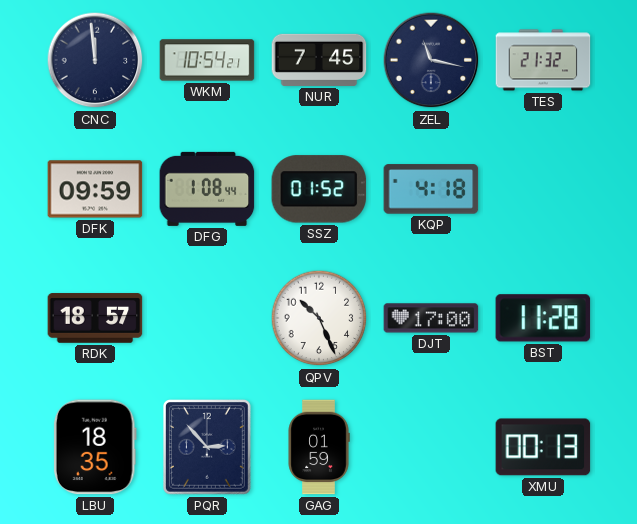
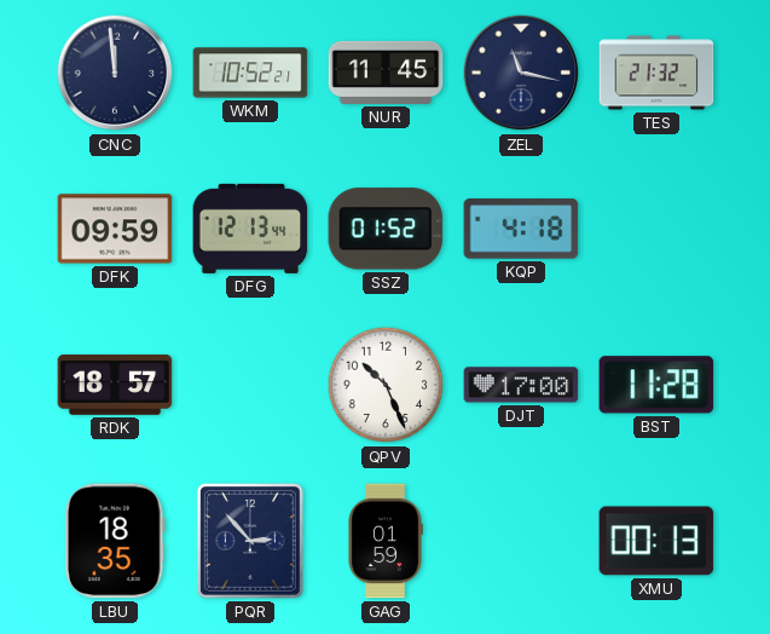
WKM: 10:54 -> 10:52
NUR: 7:45 -> 11:45
DFG: 1:08 -> 12:13
